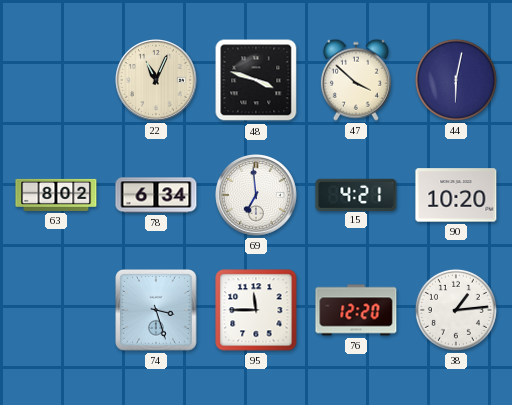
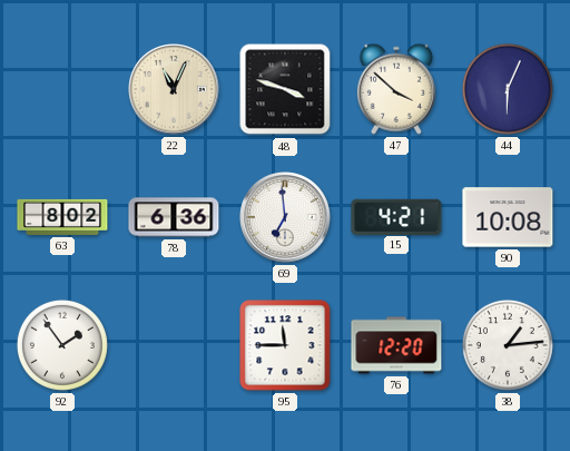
44: 6:02 -> 6:04
78: 6:34 -> 6:36
90: 10:20 -> 10:08
92: none -> 1:54
74: 3:27 -> none
